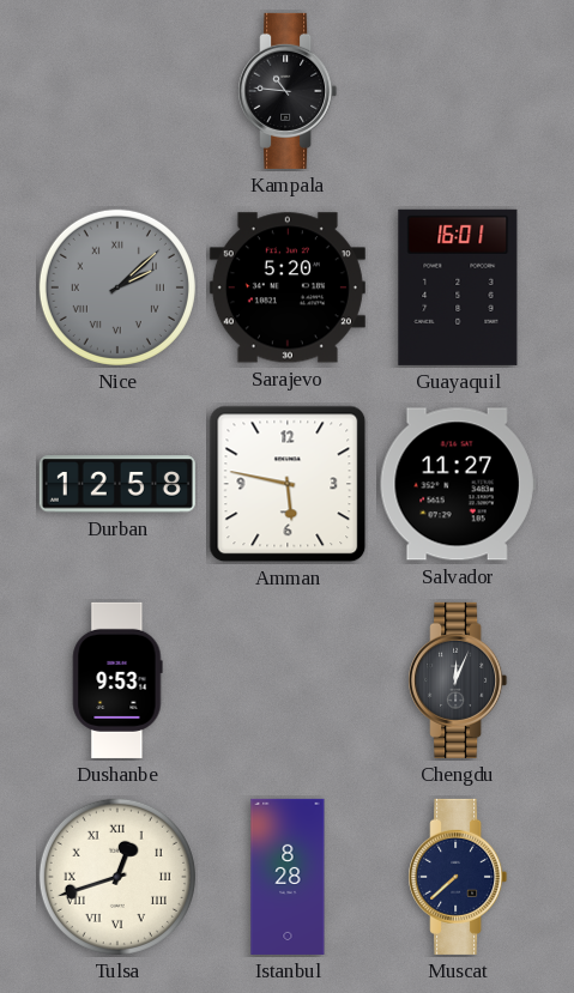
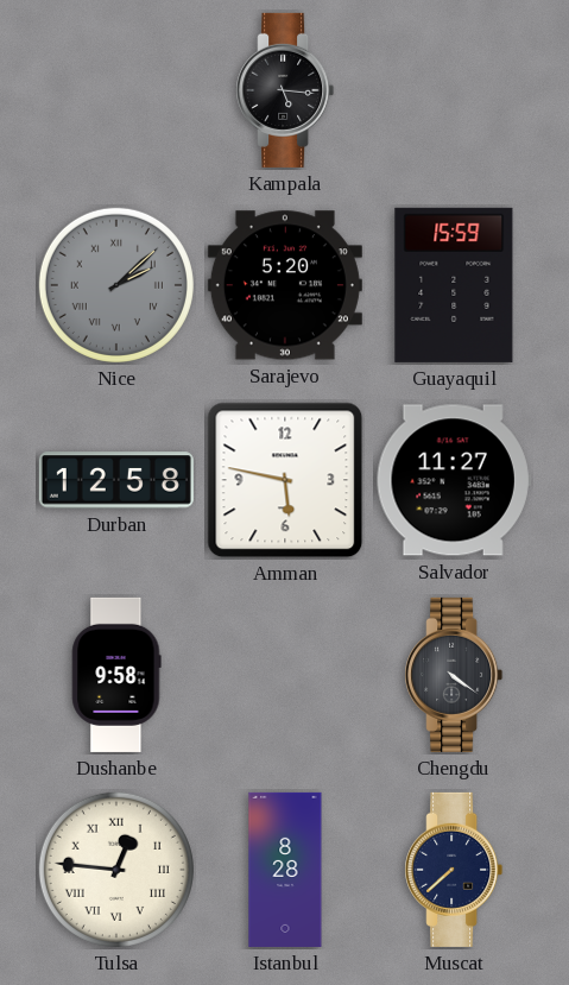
Kampala: 10:46 -> 5:16
Guayaquil: 16:01 -> 15:59
Dushanbe: 9:53 -> 9:58
Chengdu: 12:04 -> 4:21
Tulsa: 12:42 -> 12:46
